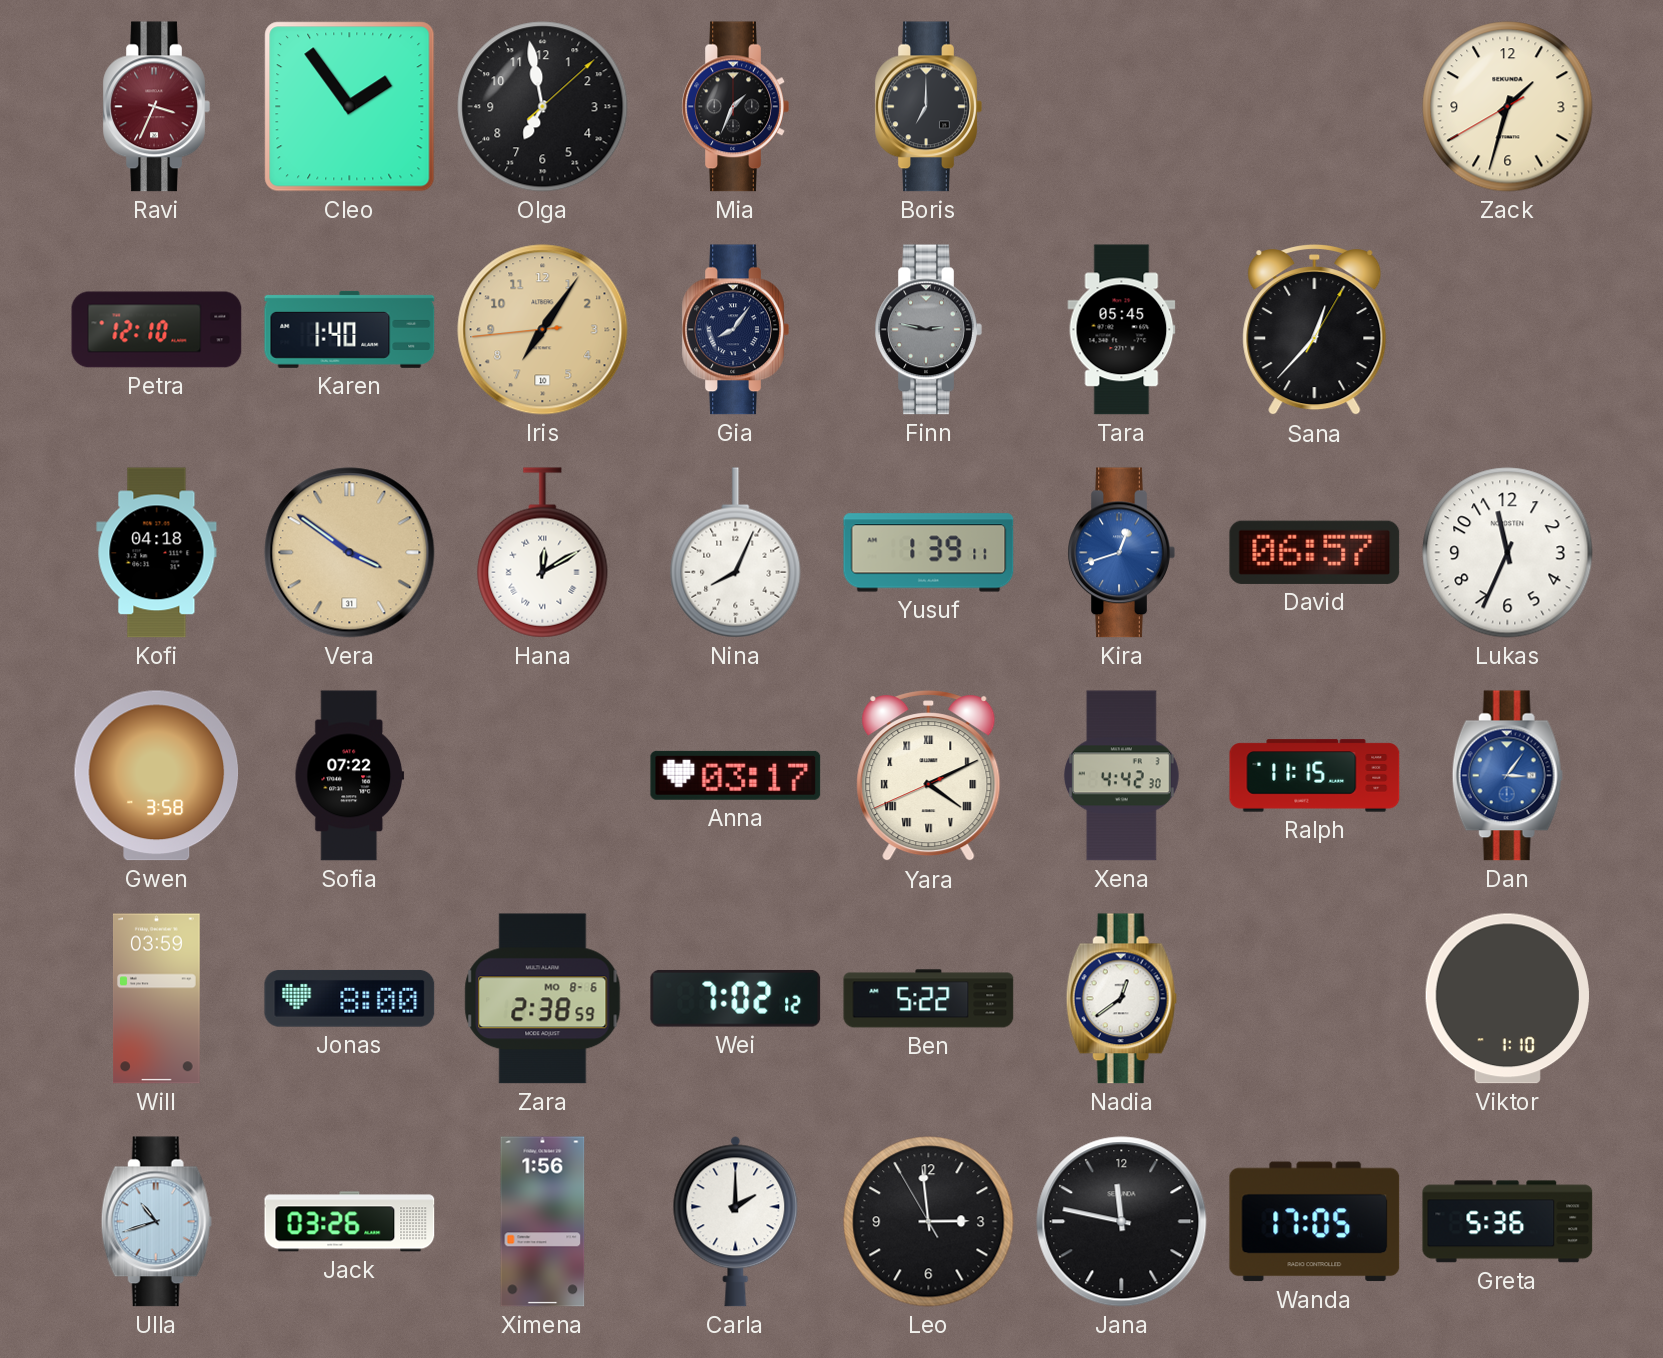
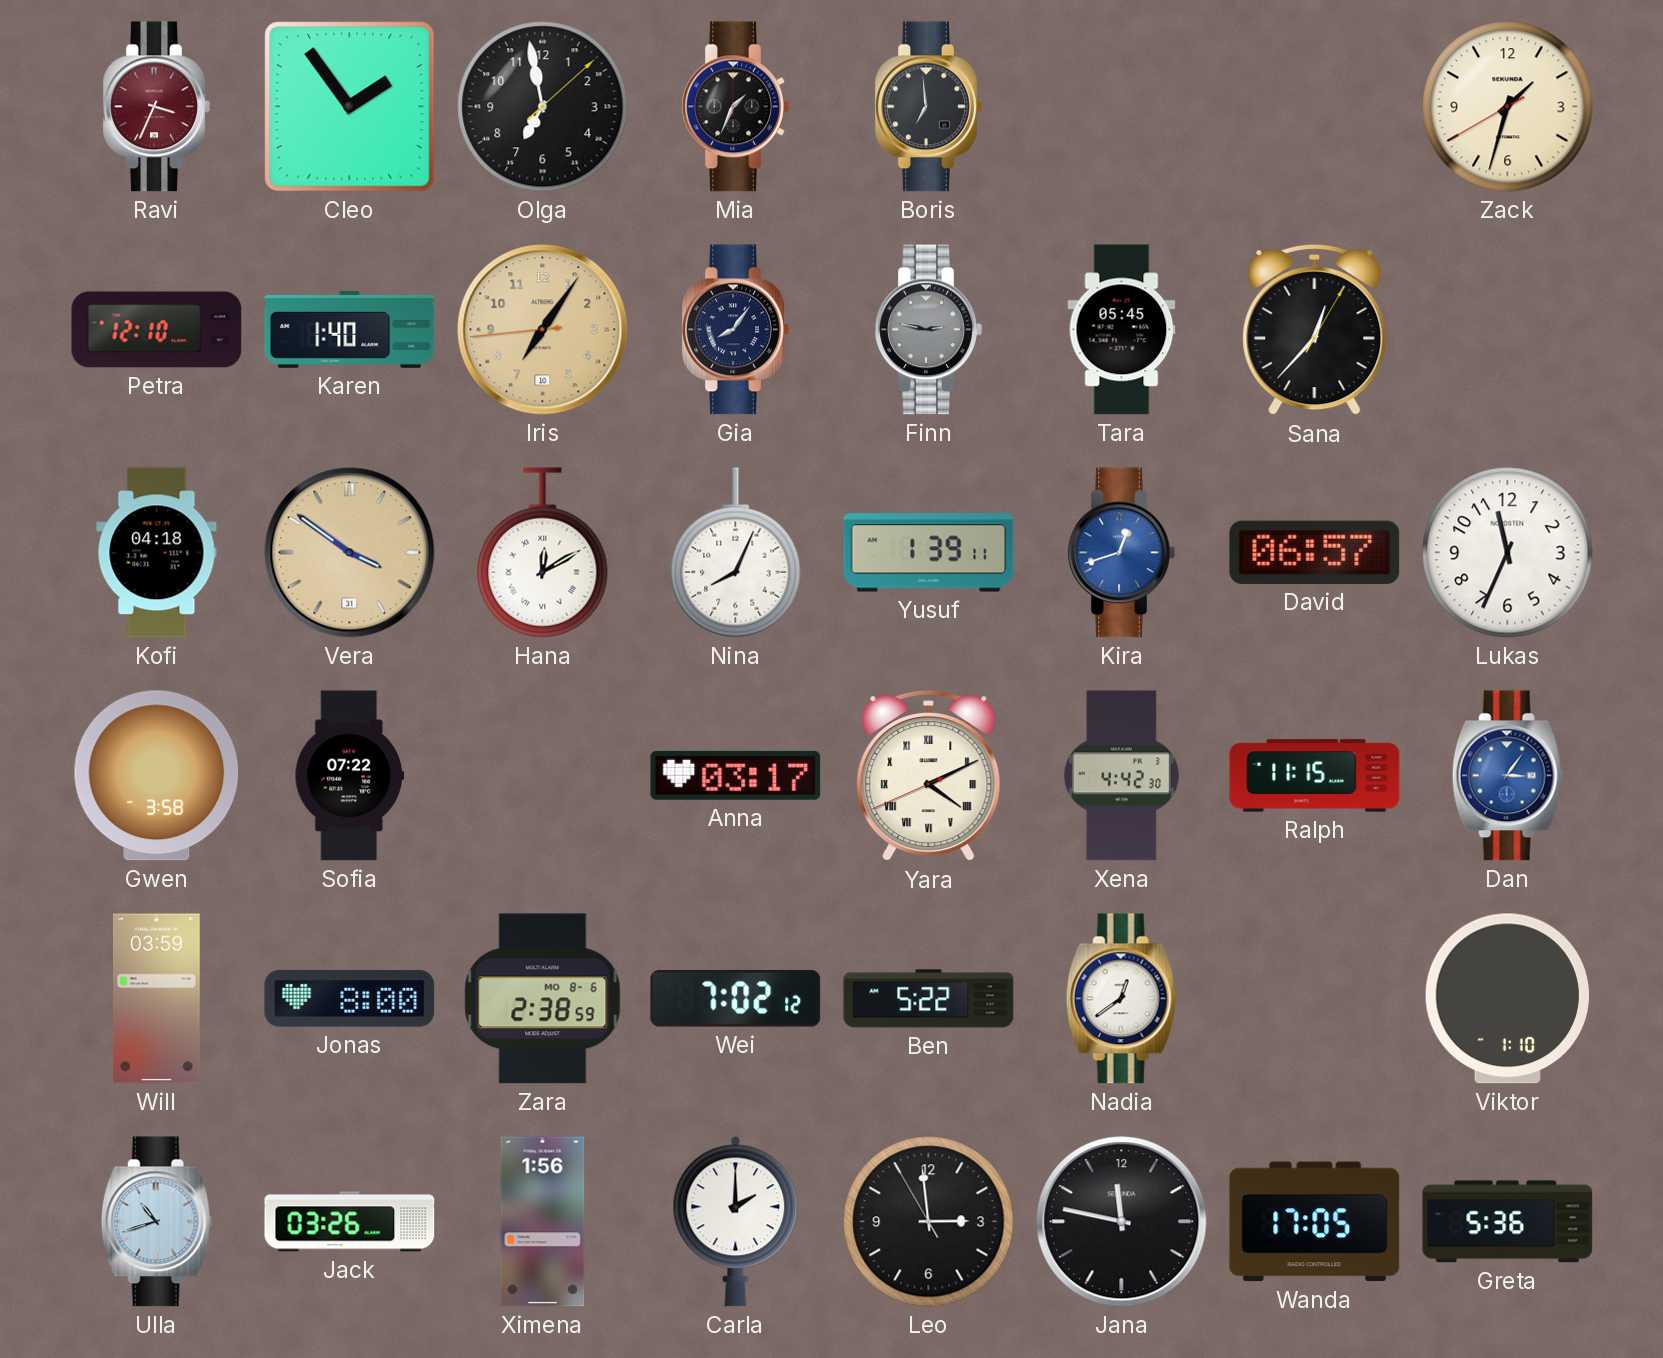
Boris: 7:00 -> 6:59
